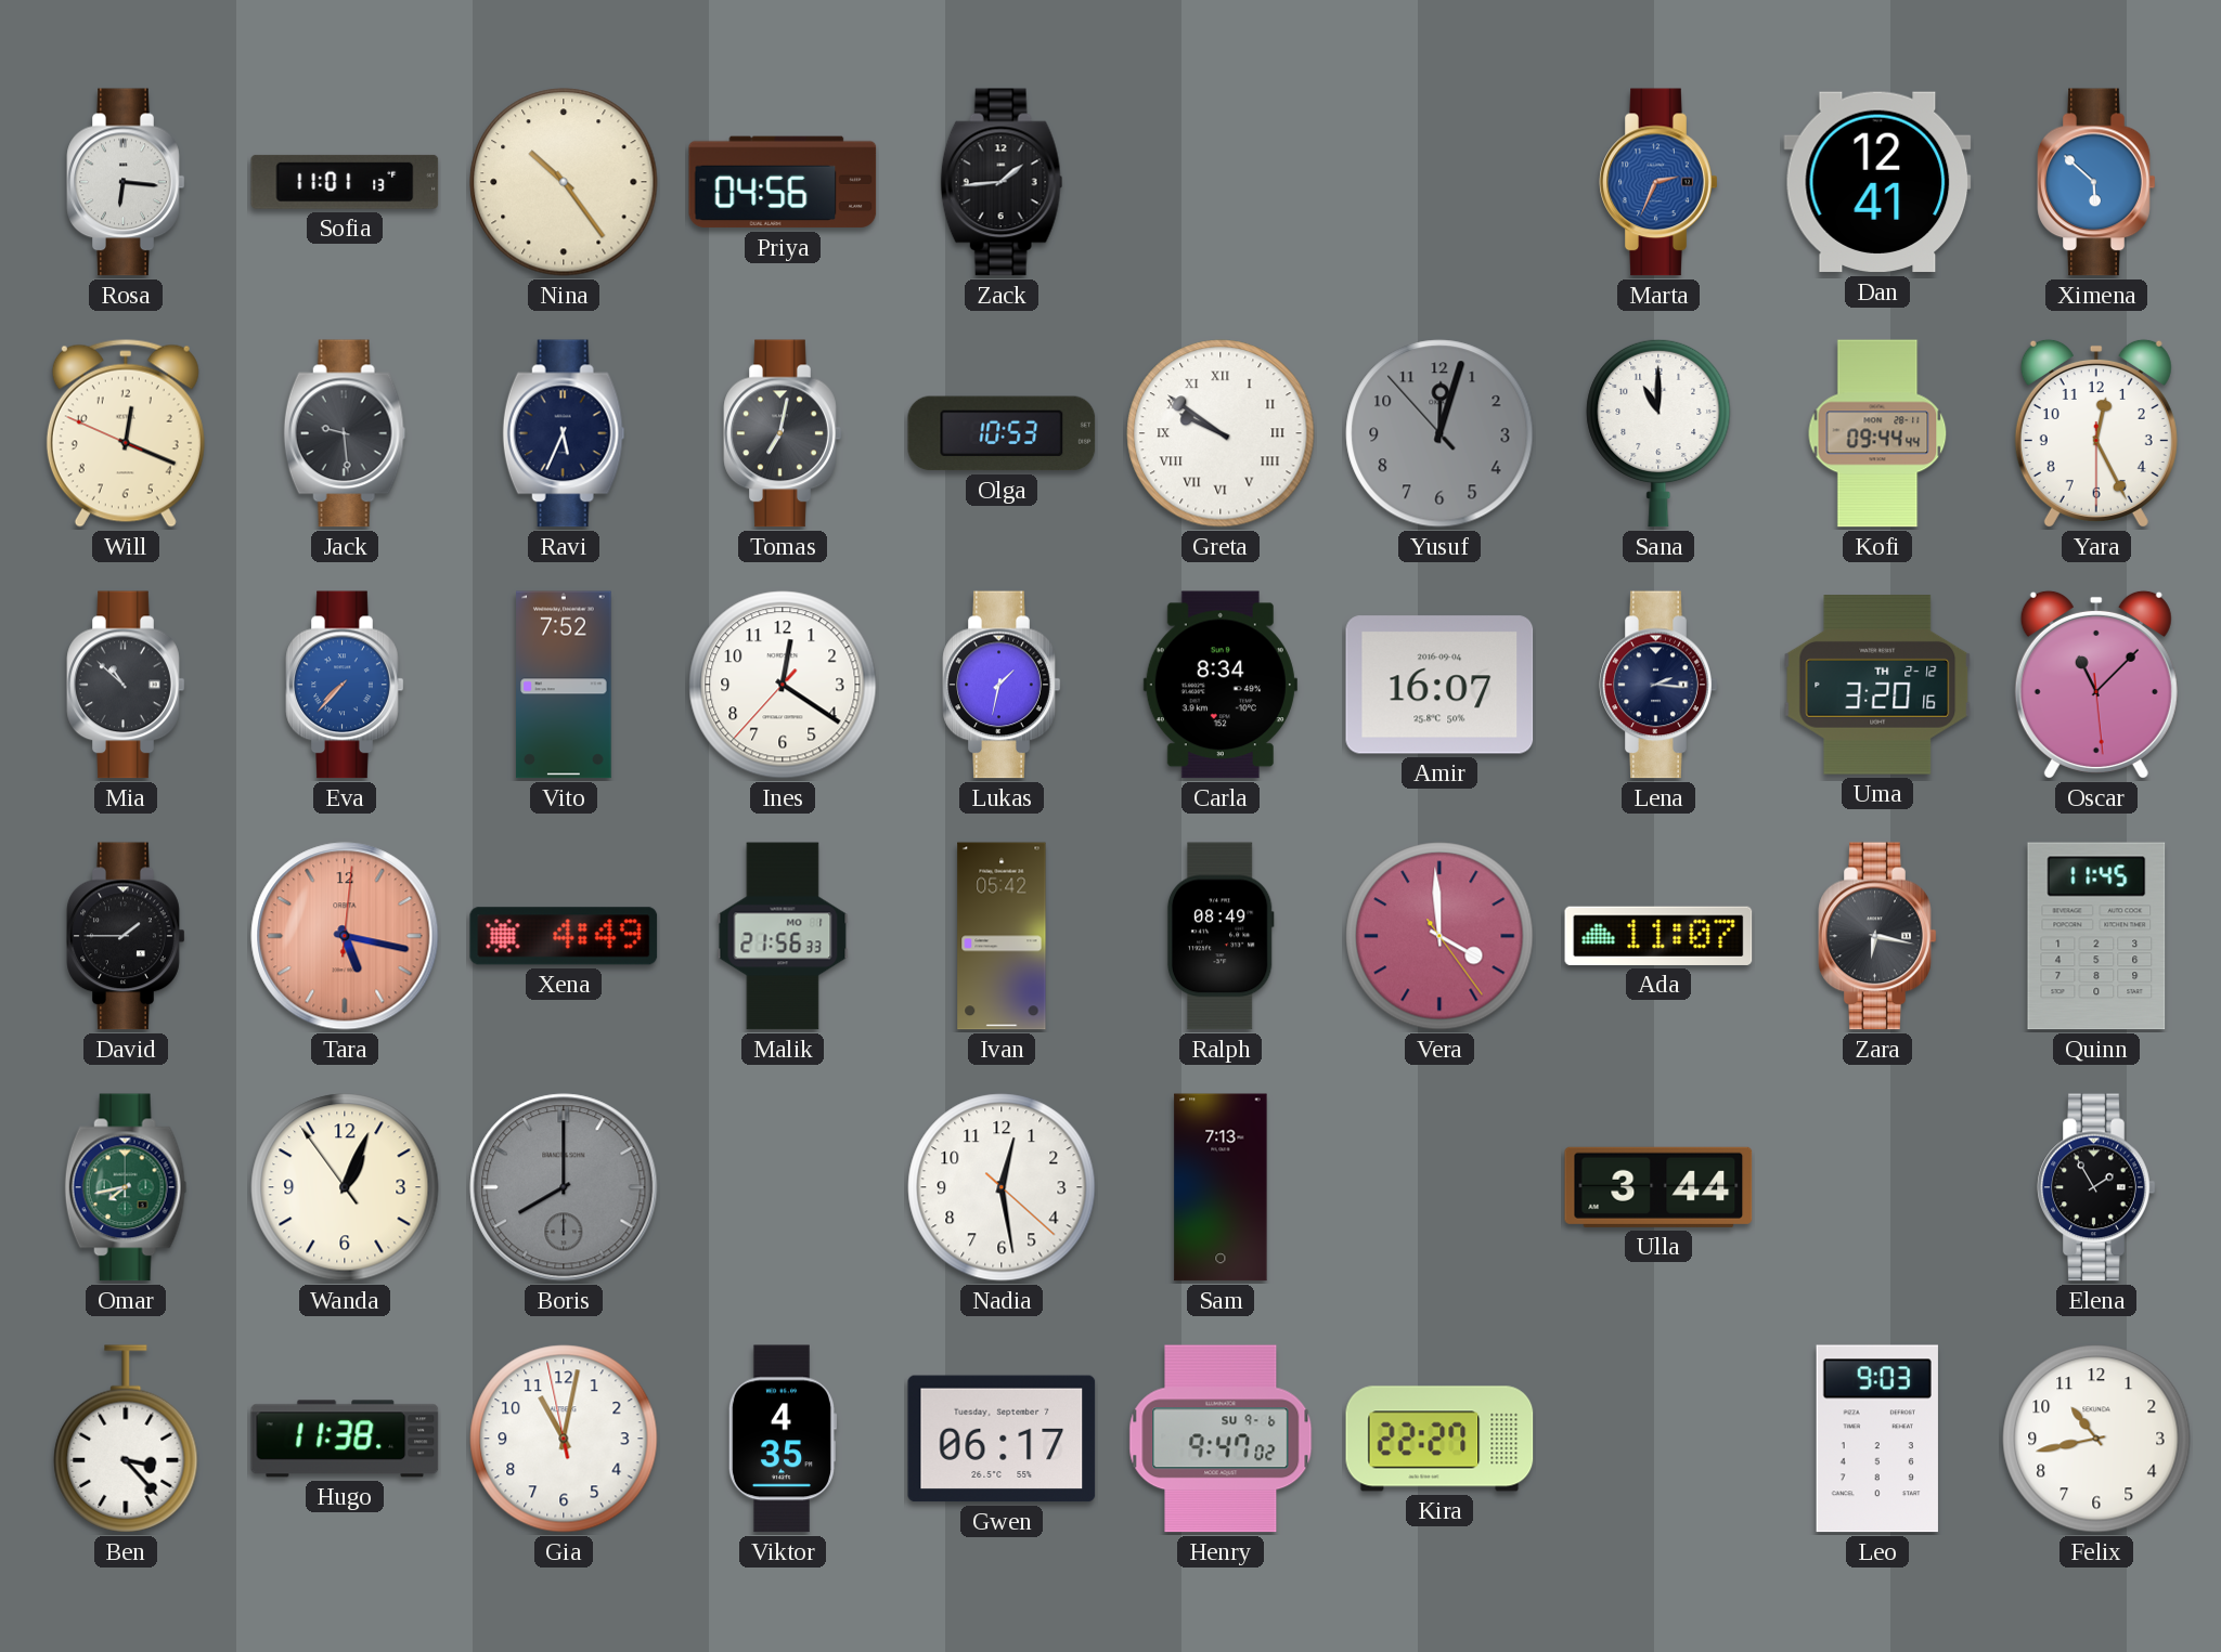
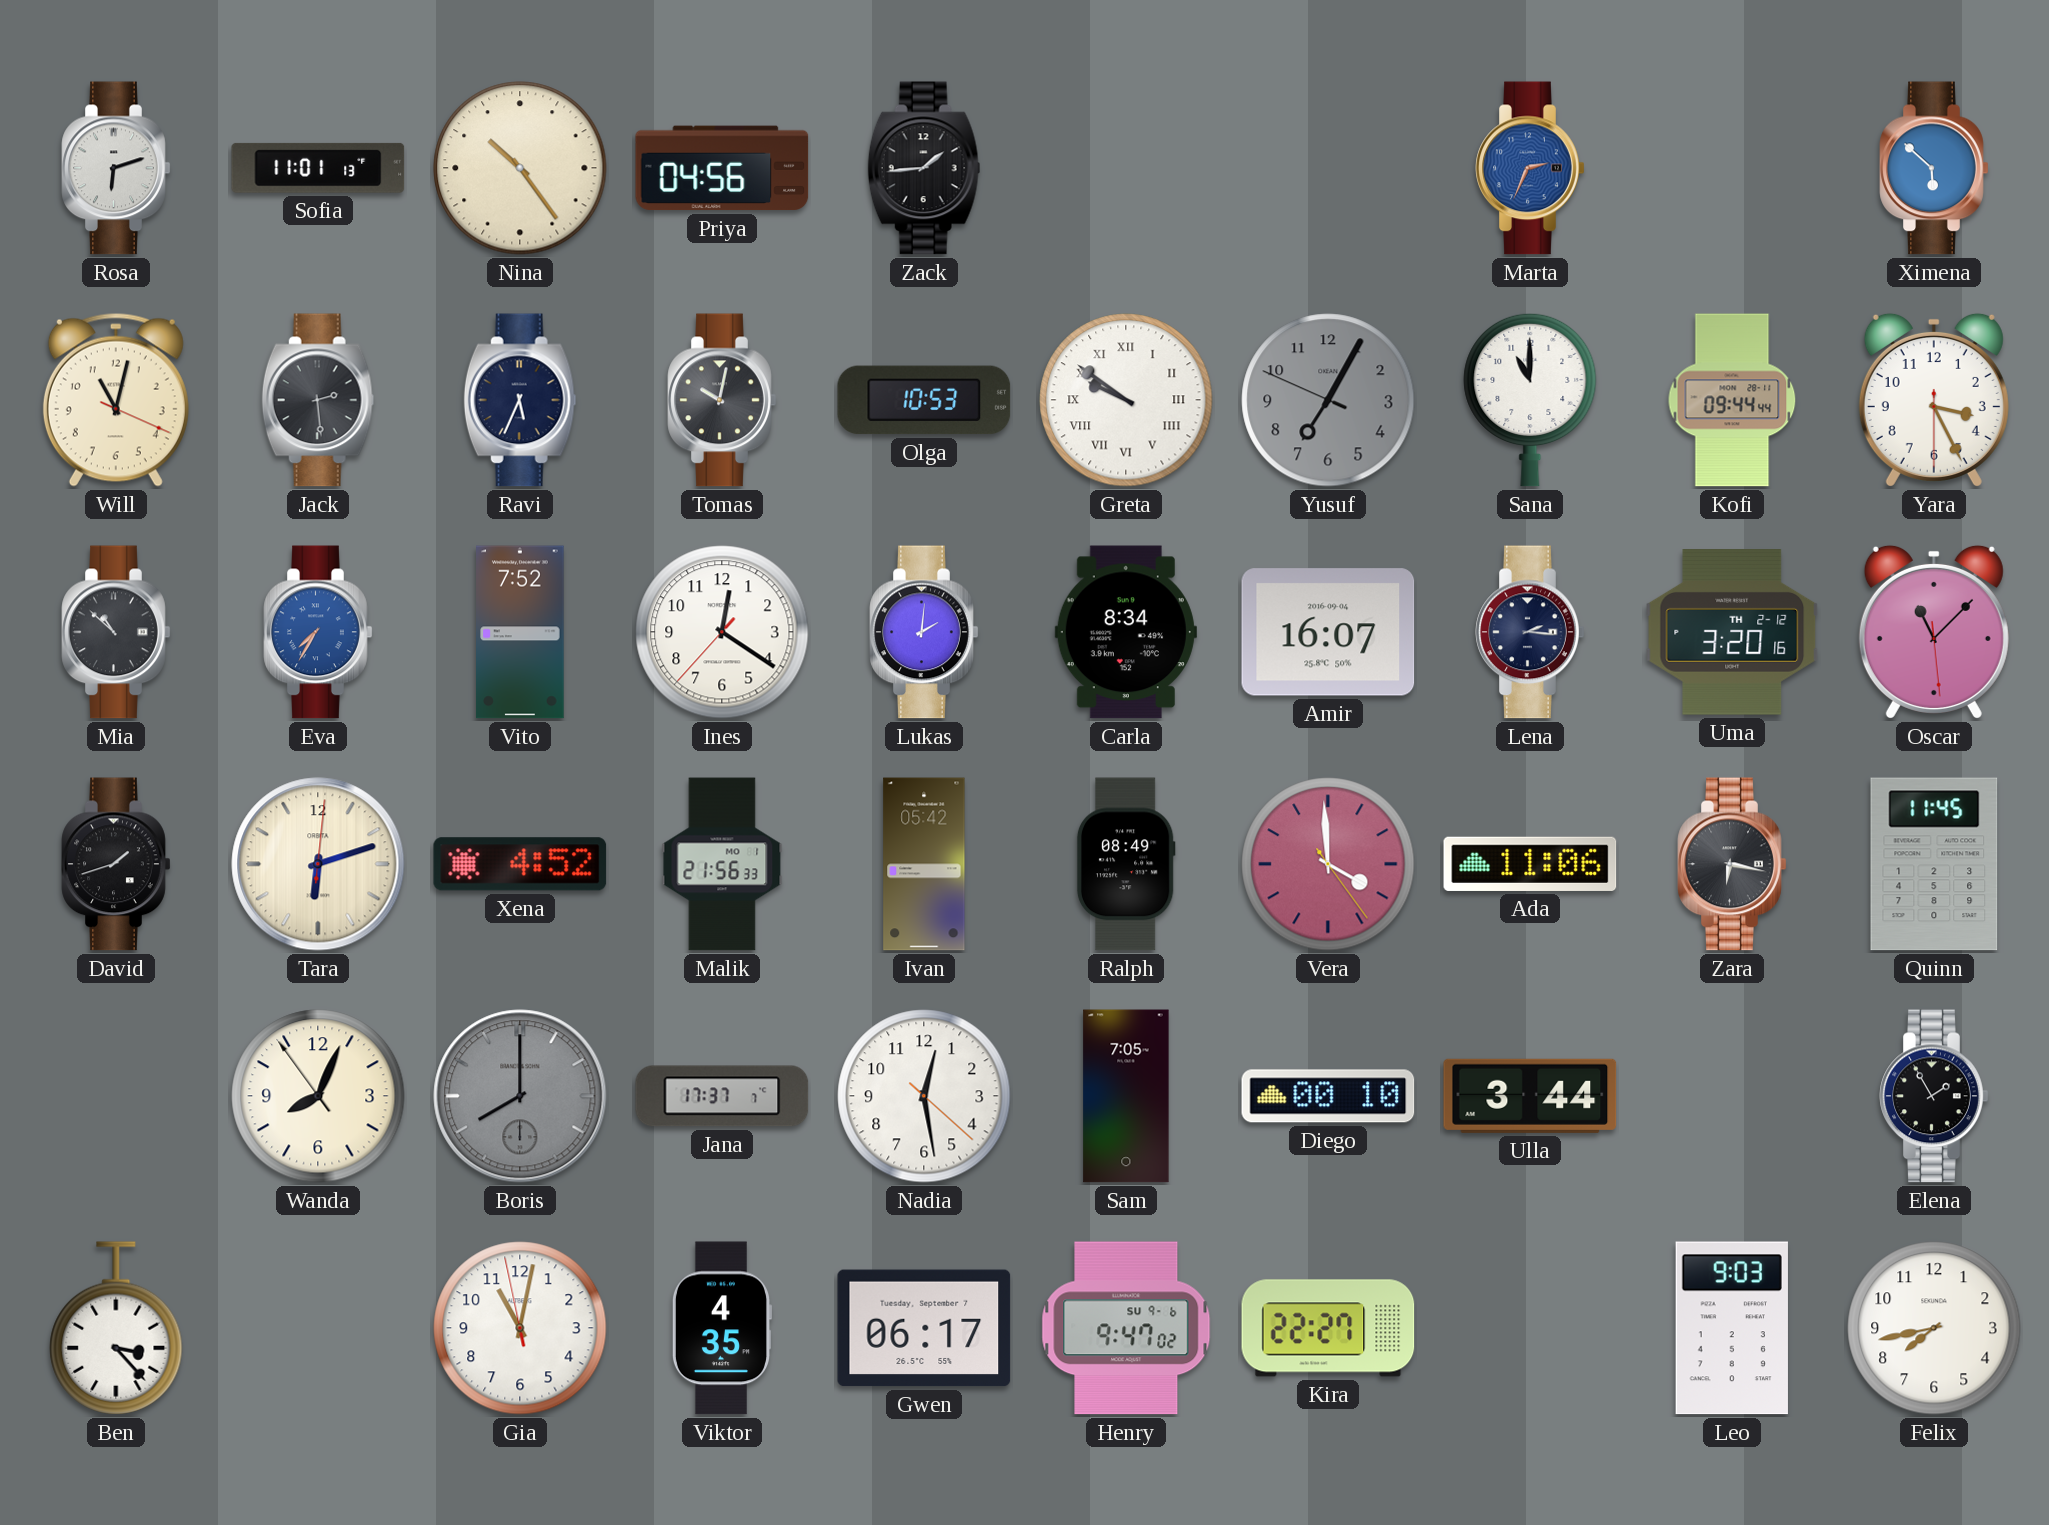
Rosa: 6:16 -> 6:12
Dan: 12:41 -> none
Will: 12:18 -> 11:02
Jack: 9:29 -> 2:29
Tomas: 7:02 -> 10:02
Yusuf: 12:02 -> 7:04
Yara: 12:25 -> 3:25
Eva: 7:37 -> 7:35
Lukas: 1:32 -> 2:01
David: 1:45 -> 1:42
Tara: 5:17 -> 6:12
Tara dial: salmon -> cream
Xena: 4:49 -> 4:52
Ada: 11:07 -> 11:06
Omar: 7:43 -> none
Wanda: 1:03 -> 8:03
Jana: none -> 17:37
Sam: 7:13 -> 7:05
Diego: none -> 00:10
Hugo: 11:38 -> none
Felix: 10:43 -> 7:43
